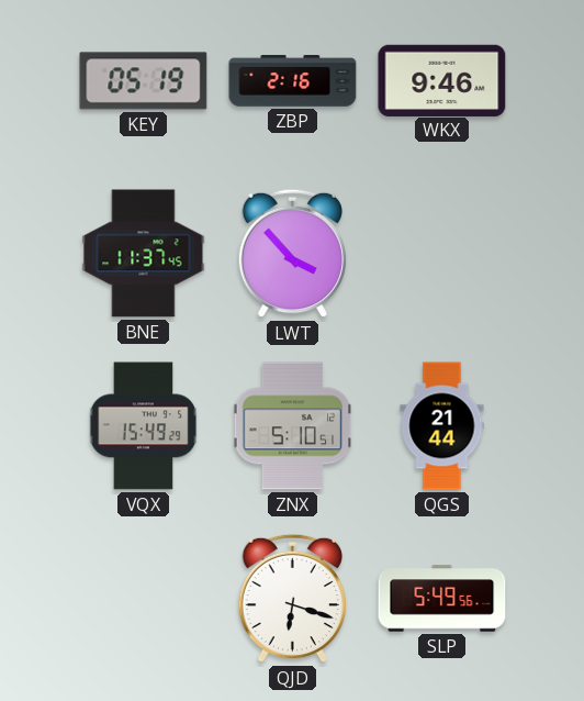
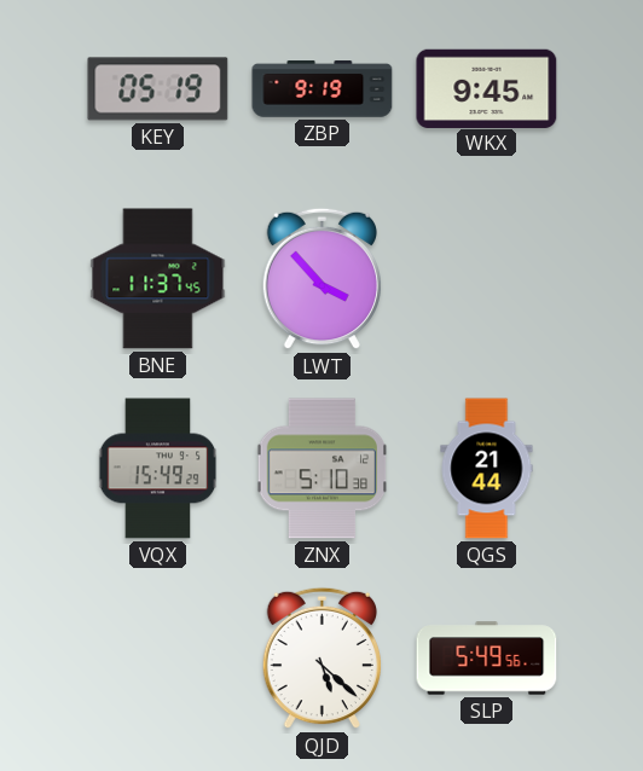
ZBP: 2:16 -> 9:19
WKX: 9:46 -> 9:45
ZNX: 5:10:51 -> 5:10:38
QJD: 6:18 -> 5:22
